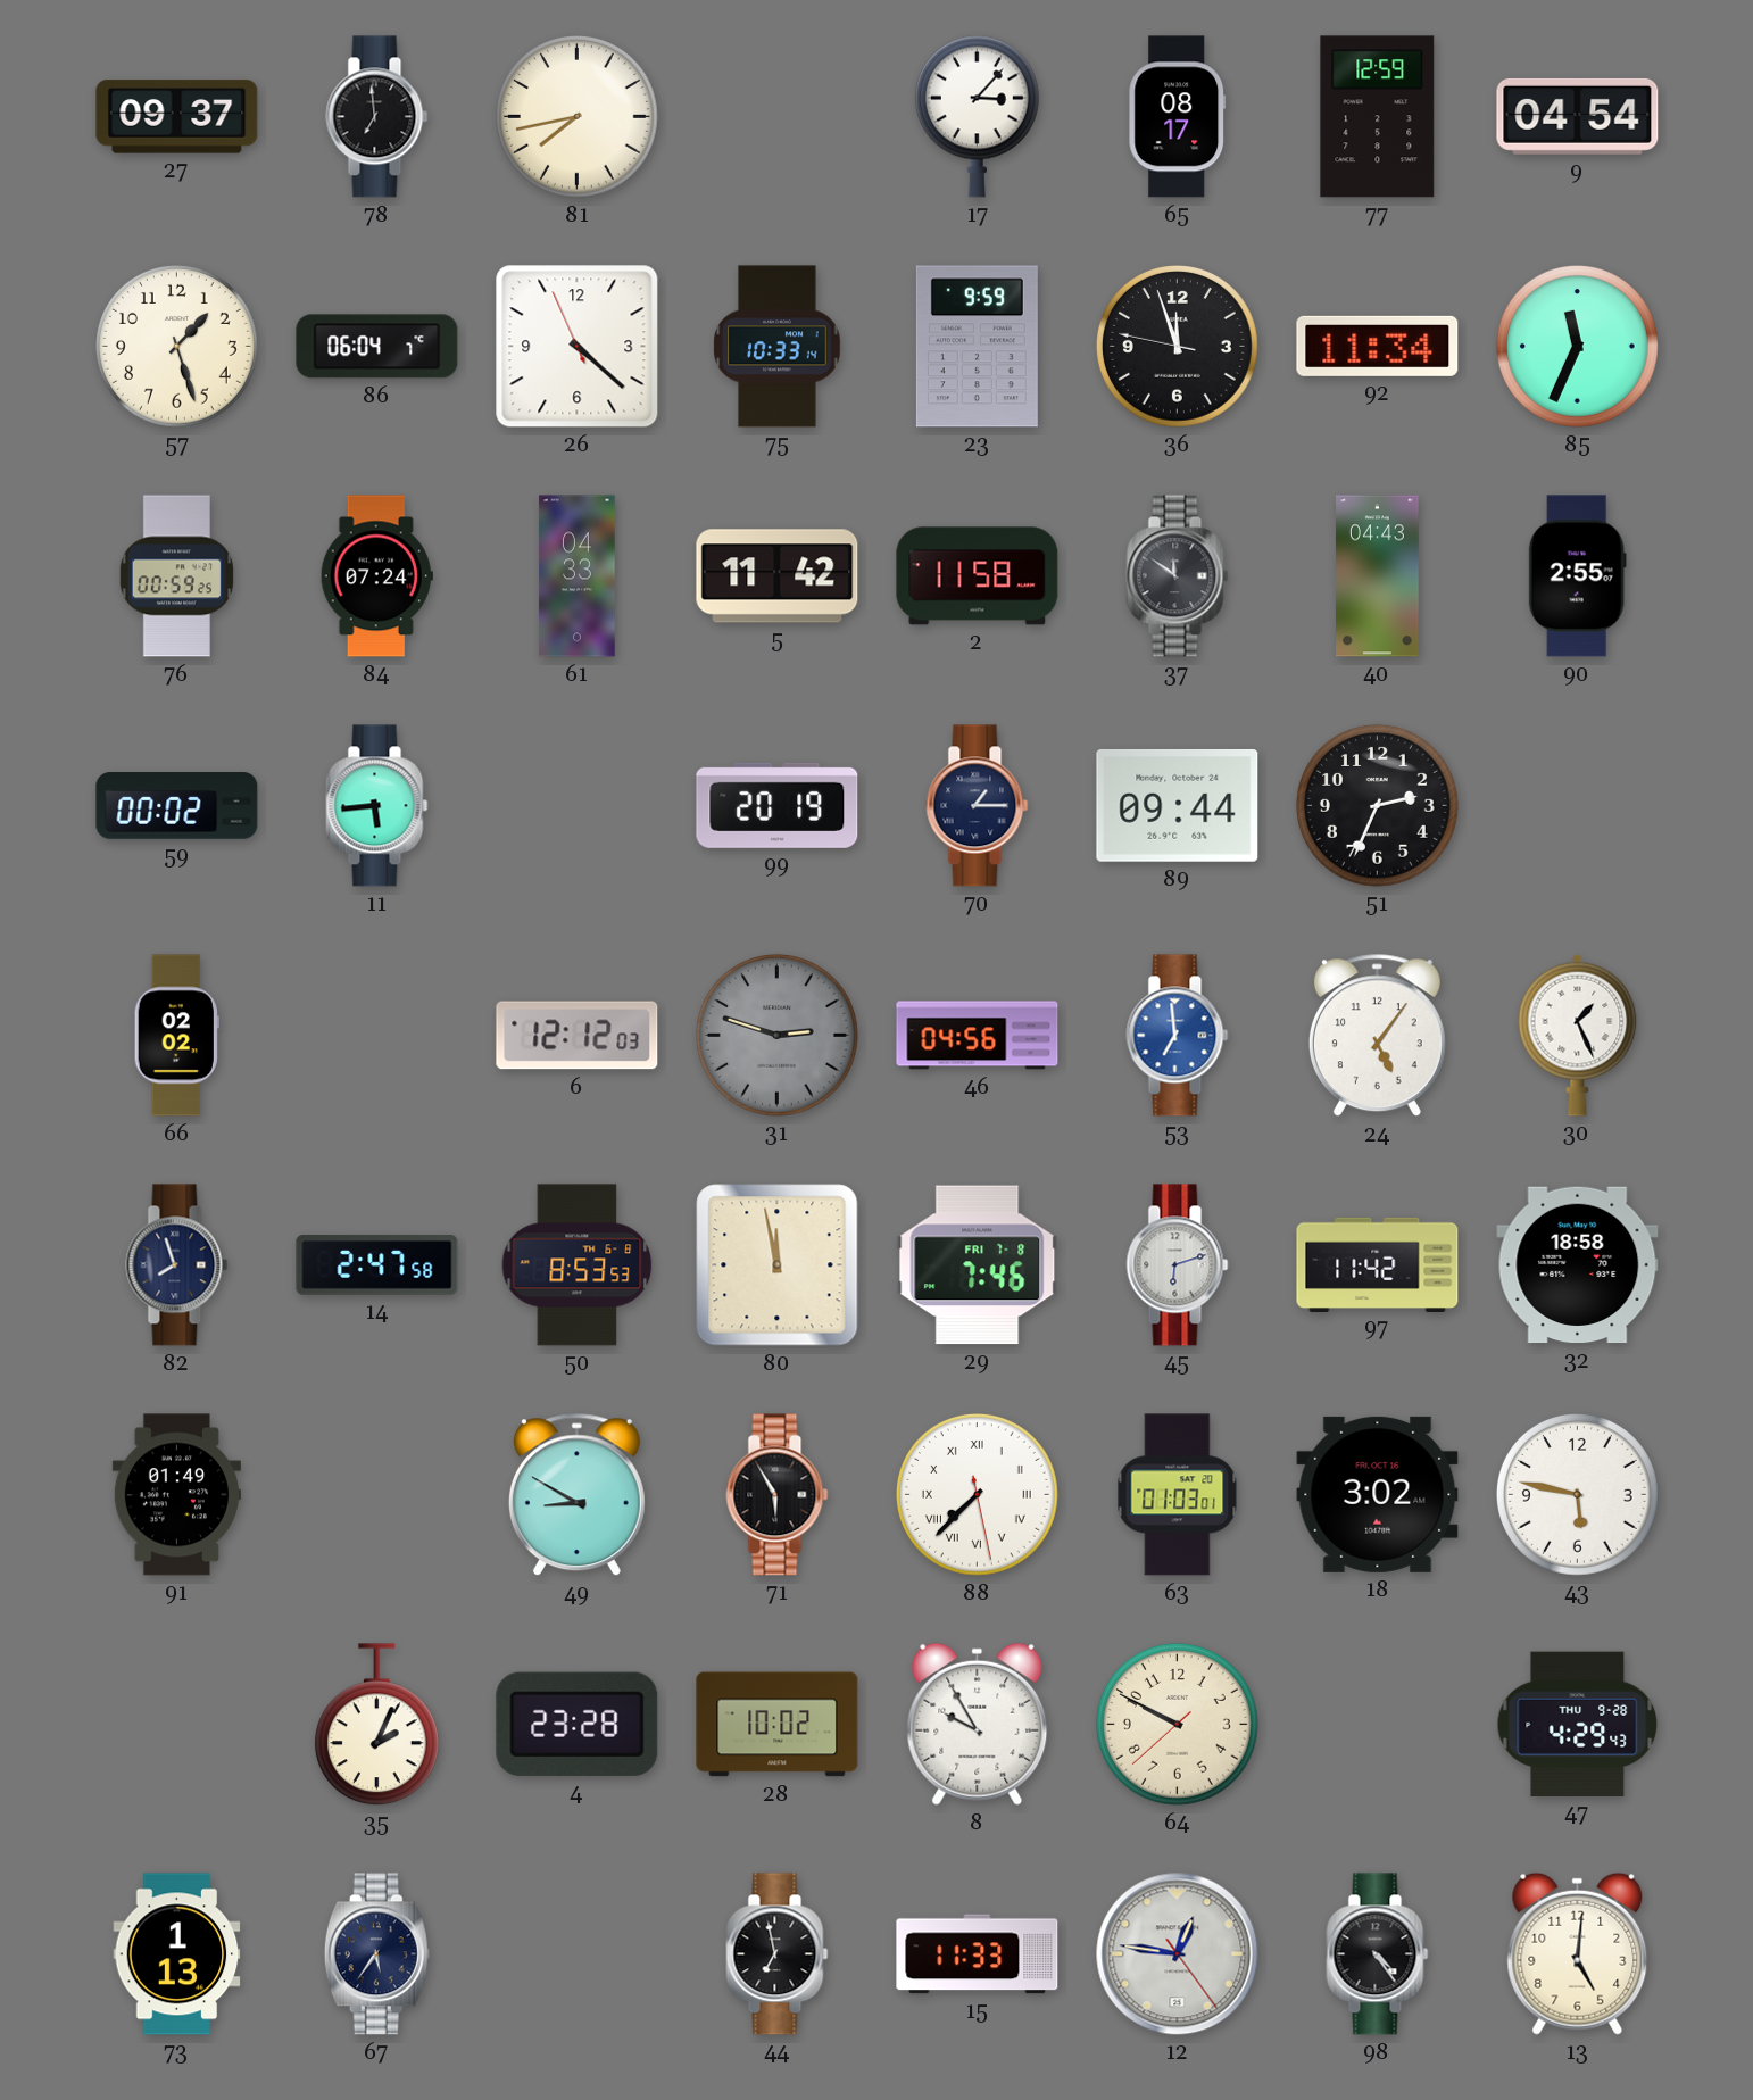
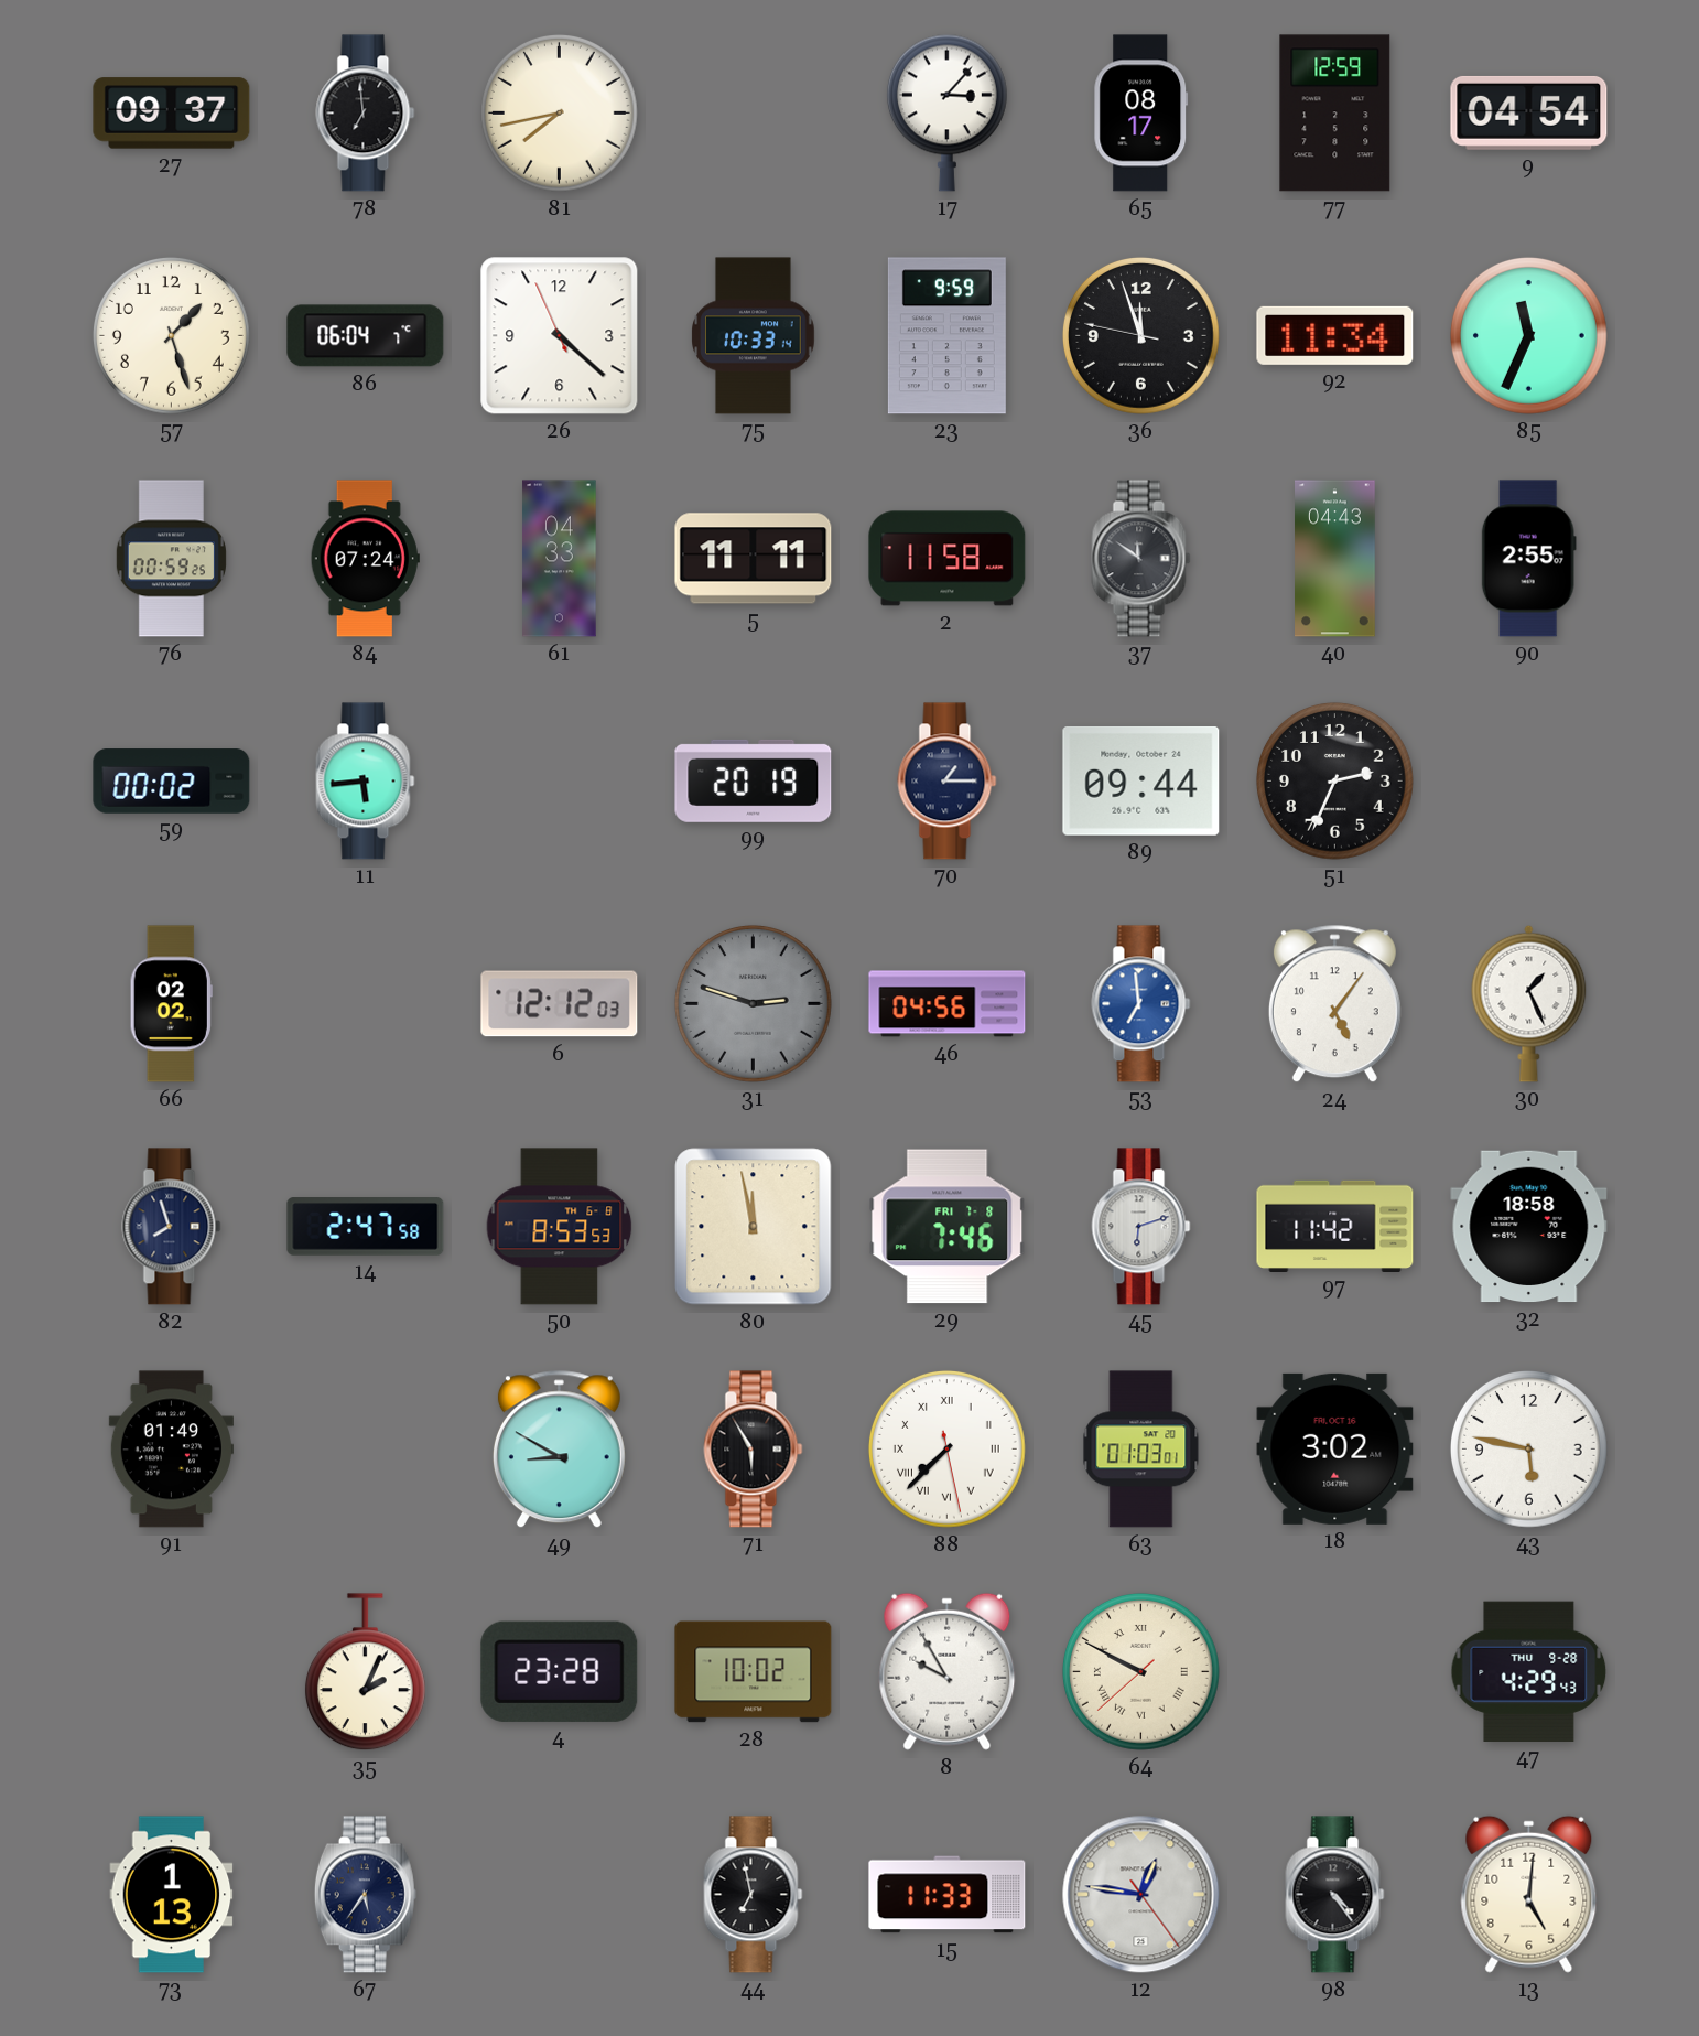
5: 11:42 -> 11:11
64 numerals: Arabic -> Roman
